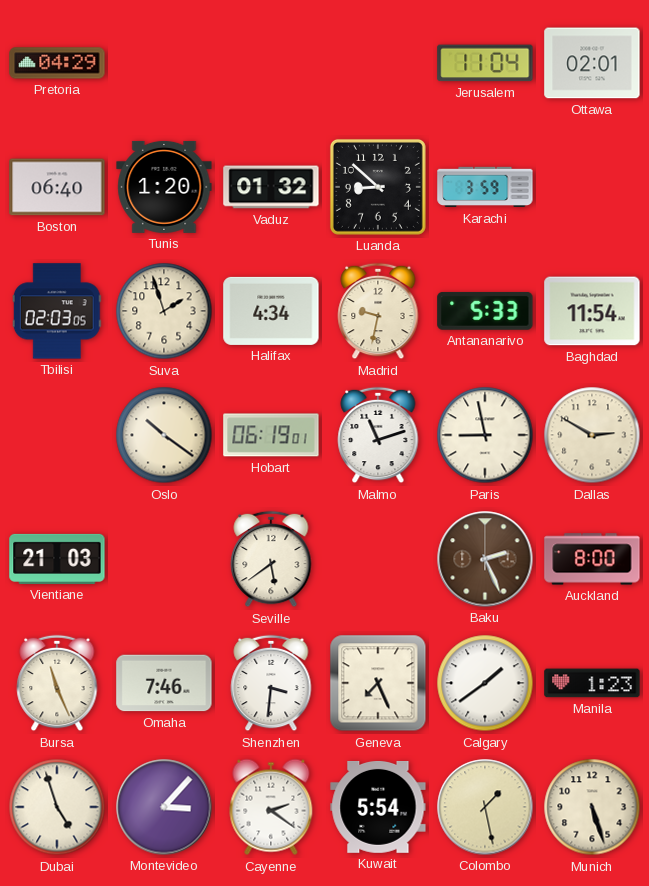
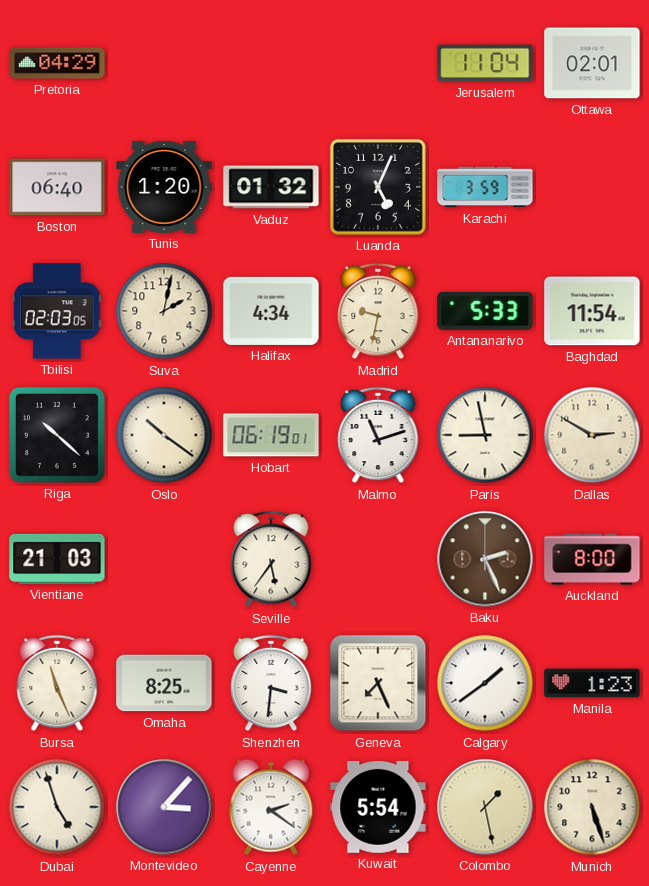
Luanda: 8:52 -> 5:04
Suva: 1:57 -> 2:02
Riga: none -> 10:22
Seville: 5:39 -> 5:36
Omaha: 7:46 -> 8:25
